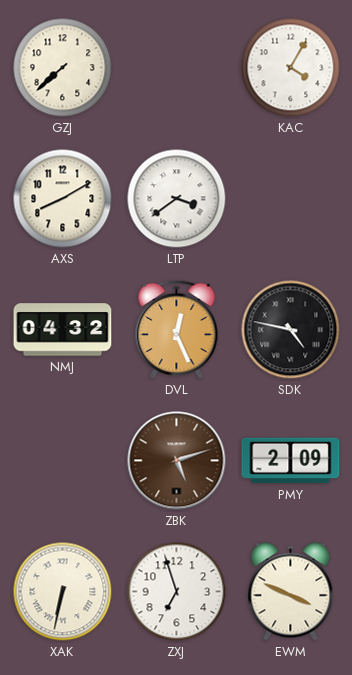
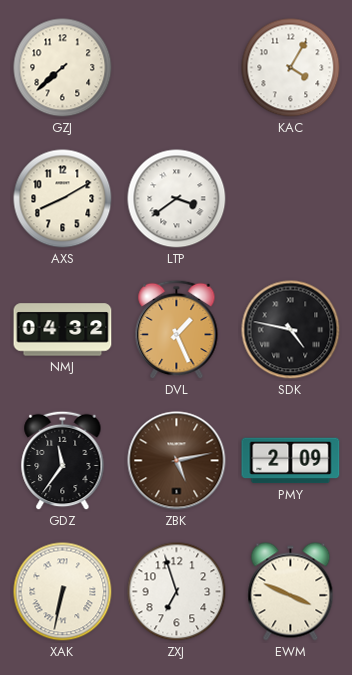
DVL: 12:26 -> 1:26
GDZ: none -> 11:36
ZBK: 5:12 -> 5:13
